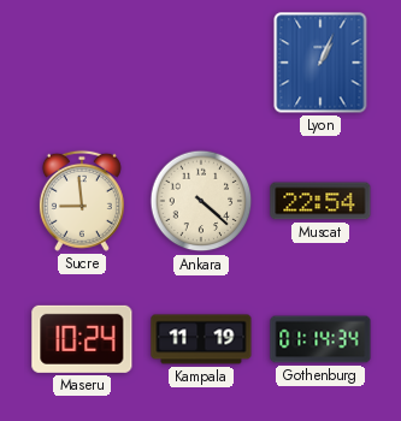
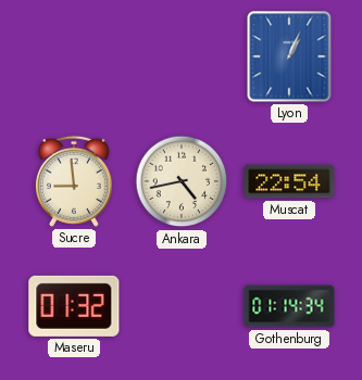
Ankara: 4:22 -> 4:43
Maseru: 10:24 -> 01:32
Kampala: 11:19 -> none
